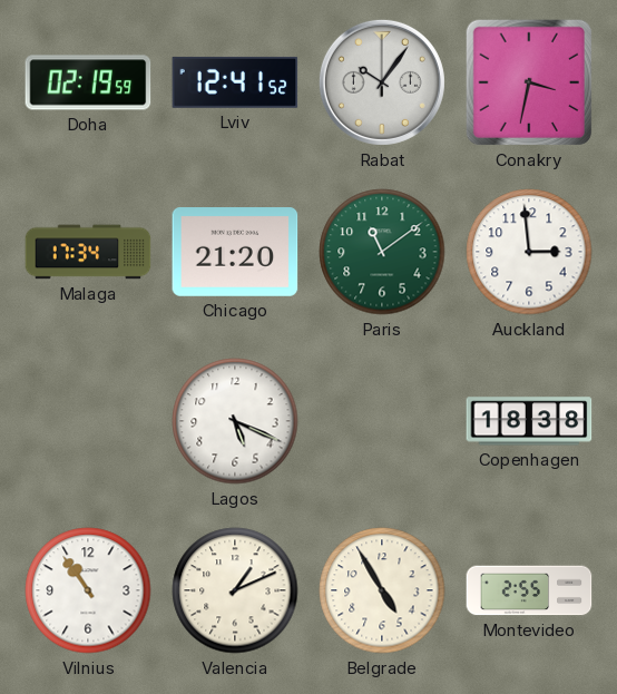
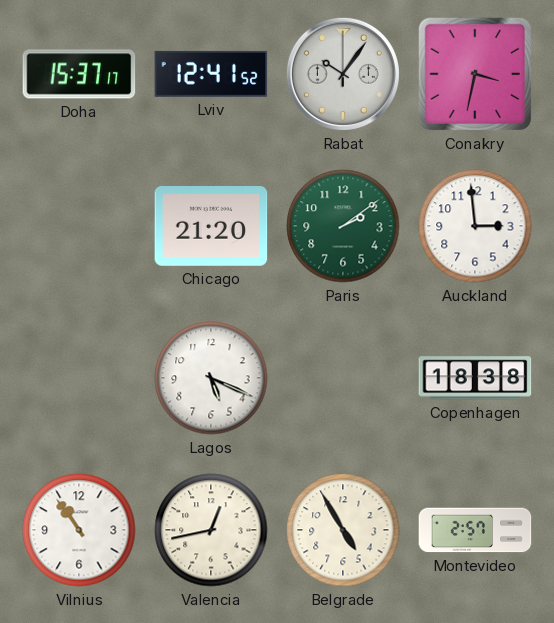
Doha: 02:19 -> 15:37
Malaga: 17:34 -> none
Paris: 11:09 -> 2:09
Valencia: 1:11 -> 12:43
Montevideo: 2:55 -> 2:57
